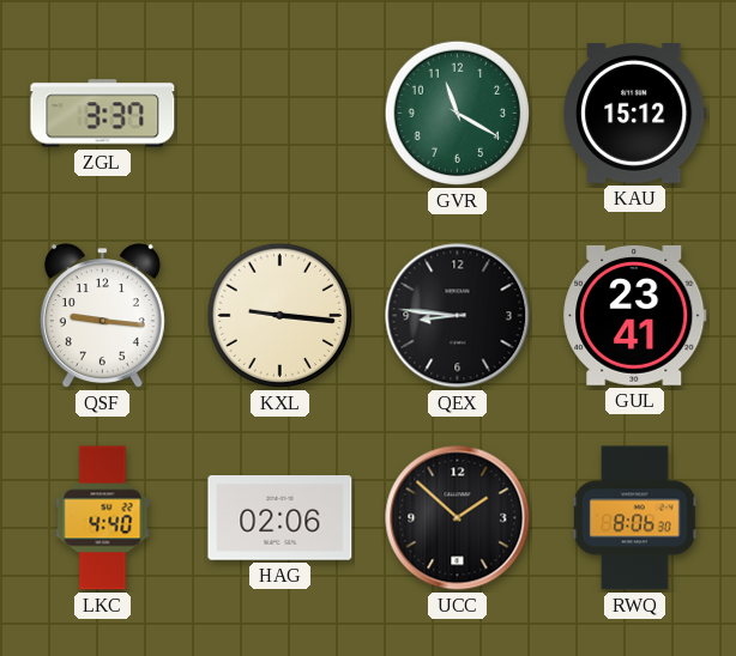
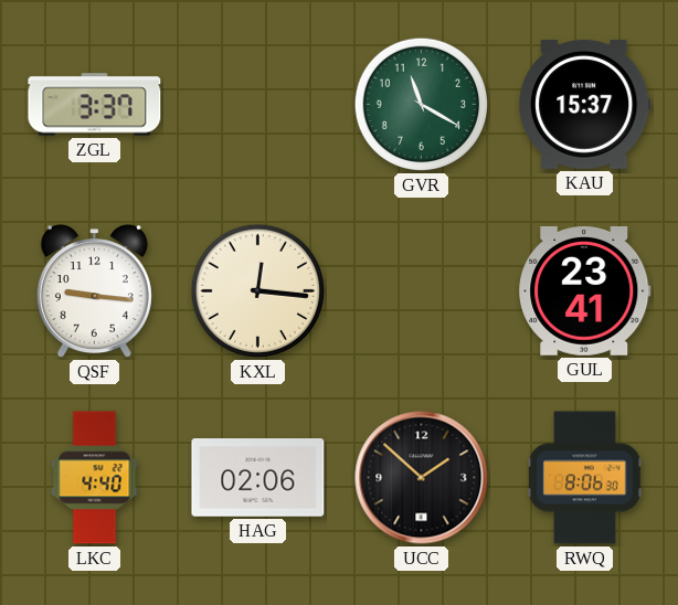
KAU: 15:12 -> 15:37
KXL: 9:16 -> 12:16
QEX: 8:46 -> none
